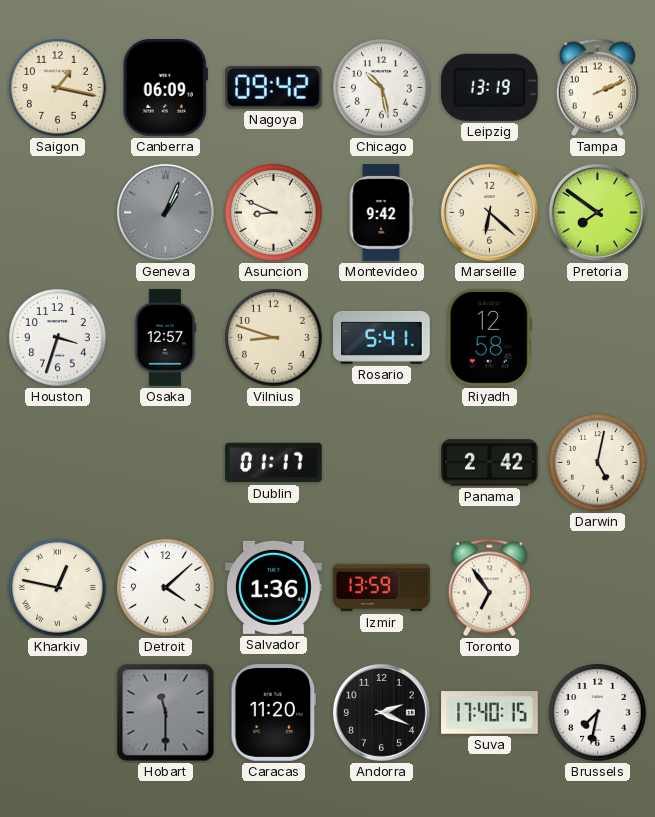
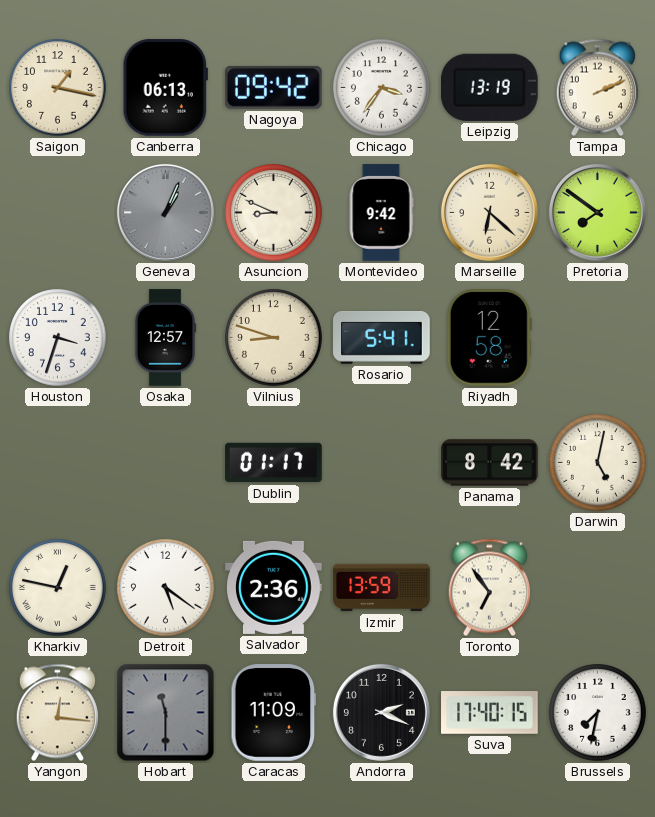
Canberra: 06:09 -> 06:13
Chicago: 10:28 -> 3:36
Panama: 2:42 -> 8:42
Detroit: 4:08 -> 5:21
Salvador: 1:36 -> 2:36
Yangon: none -> 12:16
Caracas: 11:20 -> 11:09
